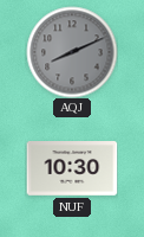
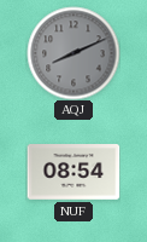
NUF: 10:30 -> 08:54
